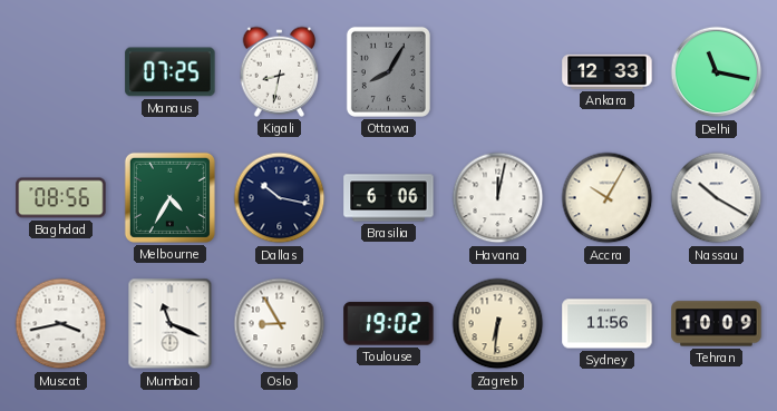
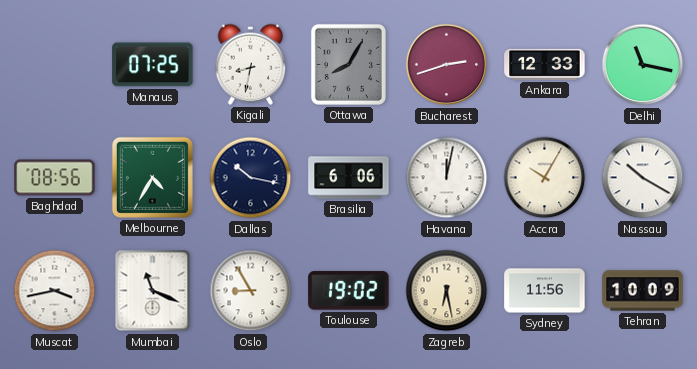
Bucharest: none -> 2:42
Zagreb: 6:31 -> 6:28
